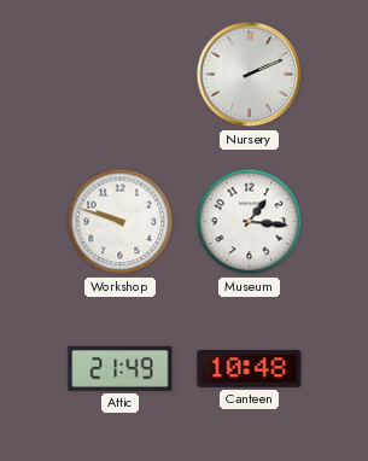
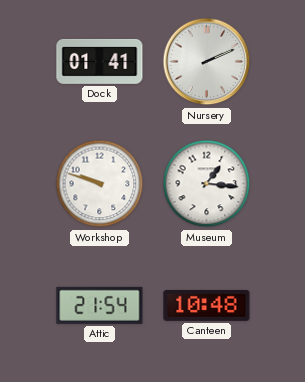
Dock: none -> 01:41
Attic: 21:49 -> 21:54
